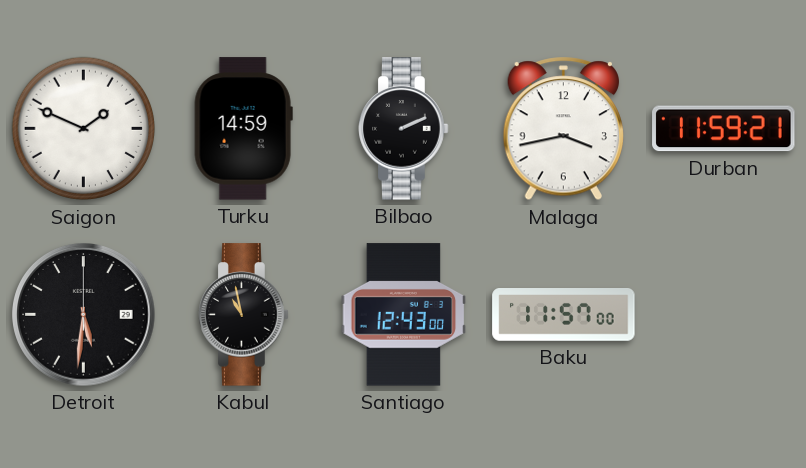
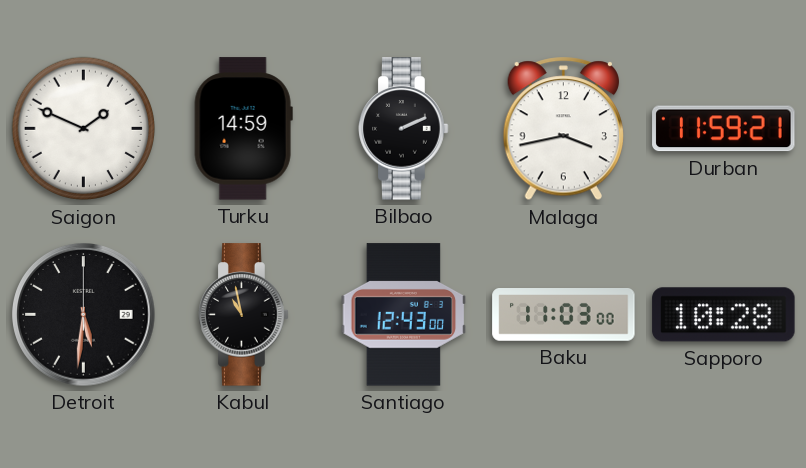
Baku: 11:57 -> 11:03
Sapporo: none -> 10:28
